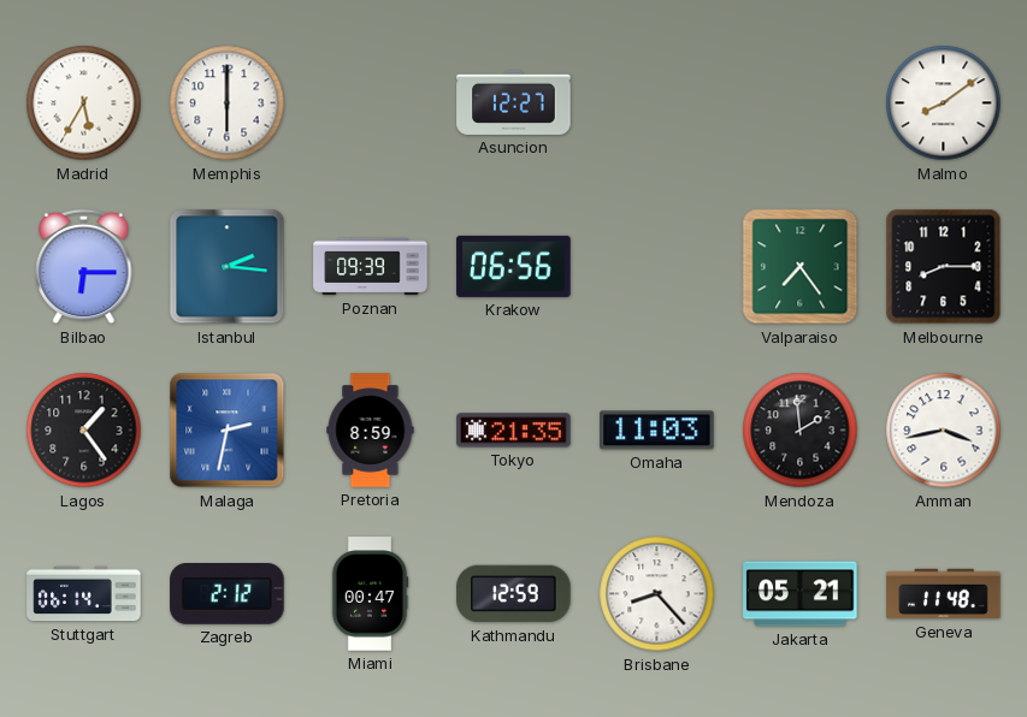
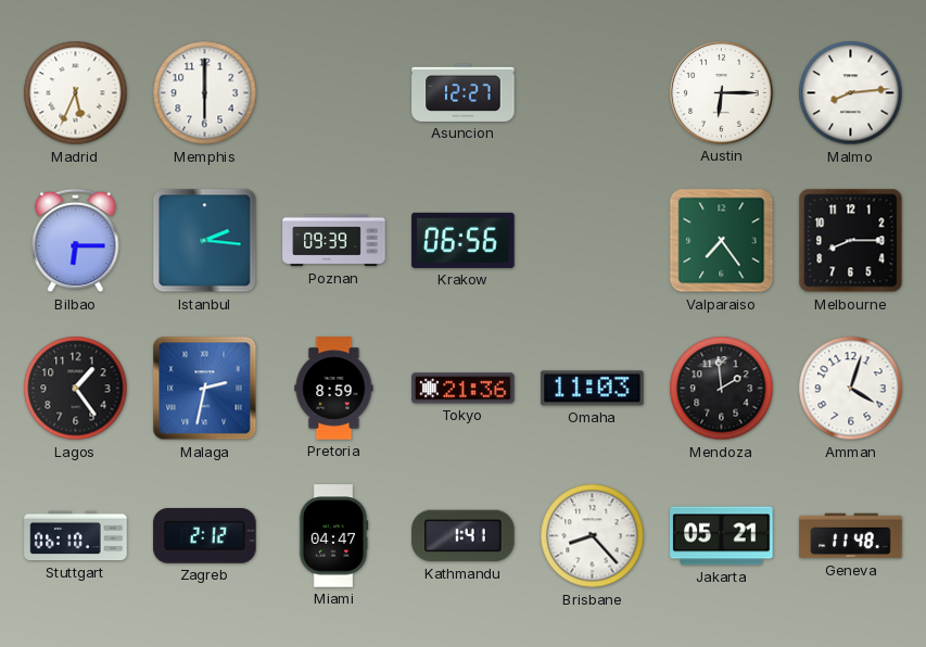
Madrid: 5:35 -> 5:34
Austin: none -> 6:15
Malmo: 8:09 -> 8:14
Tokyo: 21:35 -> 21:36
Amman: 3:43 -> 4:03
Stuttgart: 06:14 -> 06:10
Miami: 00:47 -> 04:47
Kathmandu: 12:59 -> 1:41
